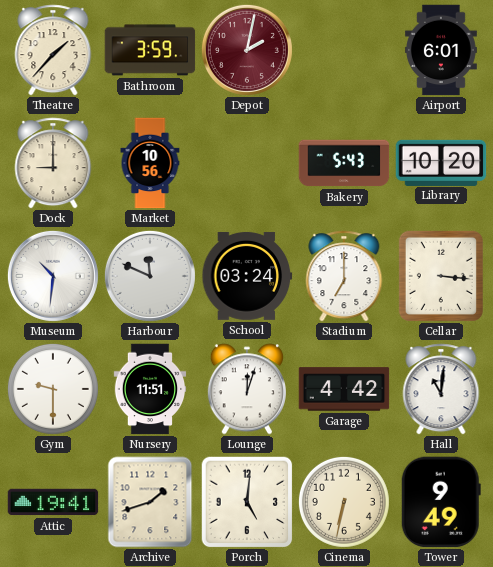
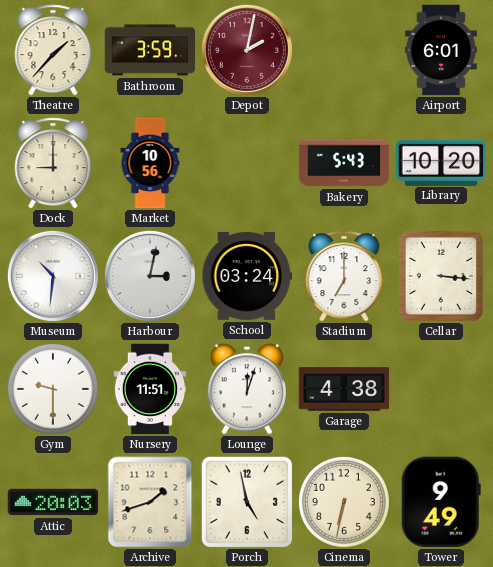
Harbour: 11:49 -> 3:02
Garage: 4:42 -> 4:38
Hall: 11:01 -> none
Attic: 19:41 -> 20:03
Porch: 5:01 -> 4:58
